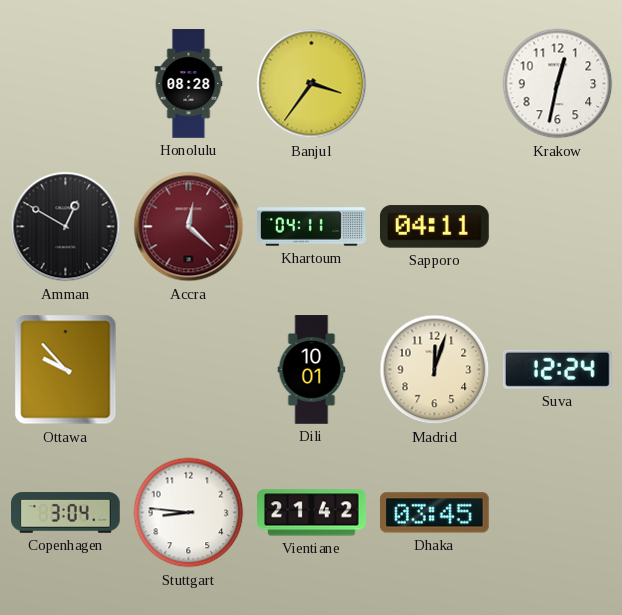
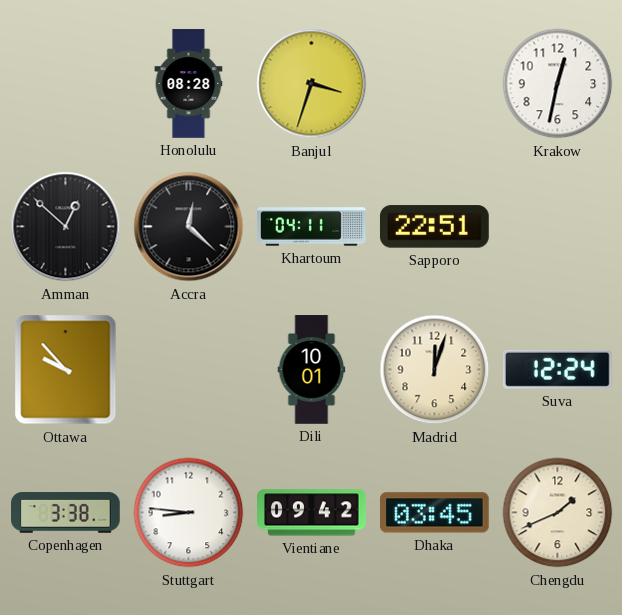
Banjul: 3:36 -> 3:33
Amman: 12:50 -> 12:52
Accra dial: burgundy -> black
Sapporo: 04:11 -> 22:51
Copenhagen: 3:04 -> 3:38
Vientiane: 21:42 -> 09:42
Chengdu: none -> 1:41
